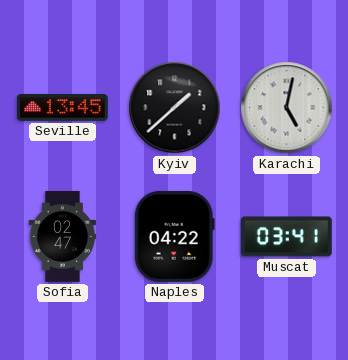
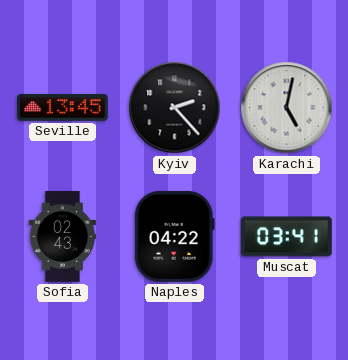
Kyiv: 1:38 -> 2:23
Sofia: 02:47 -> 02:43
